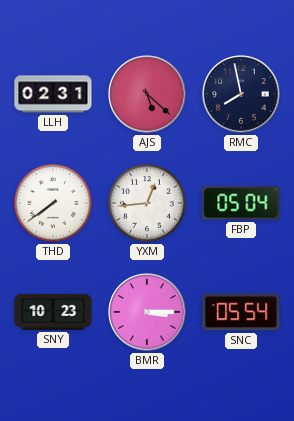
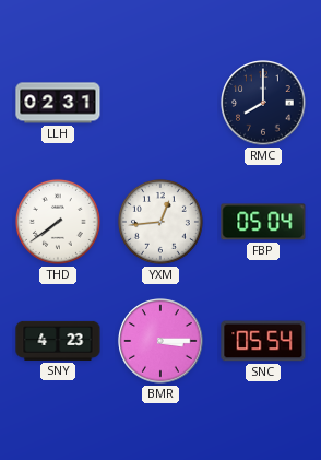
AJS: 5:22 -> none
RMC: 7:58 -> 8:00
SNY: 10:23 -> 4:23
